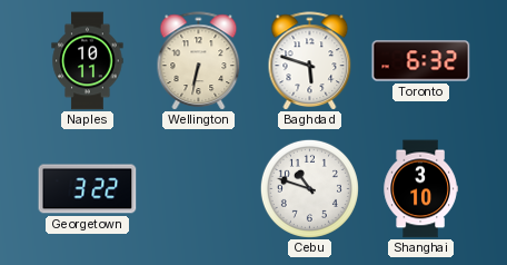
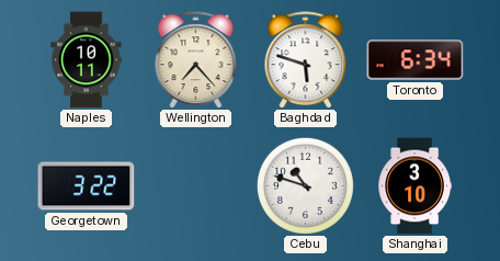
Wellington: 6:32 -> 7:23
Toronto: 6:32 -> 6:34
